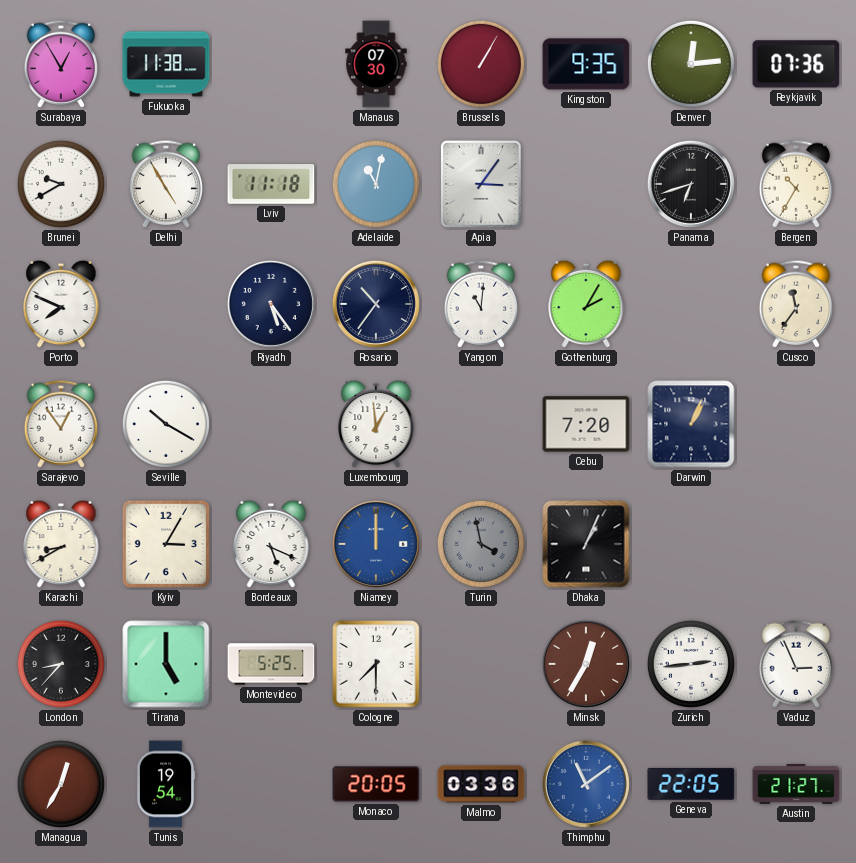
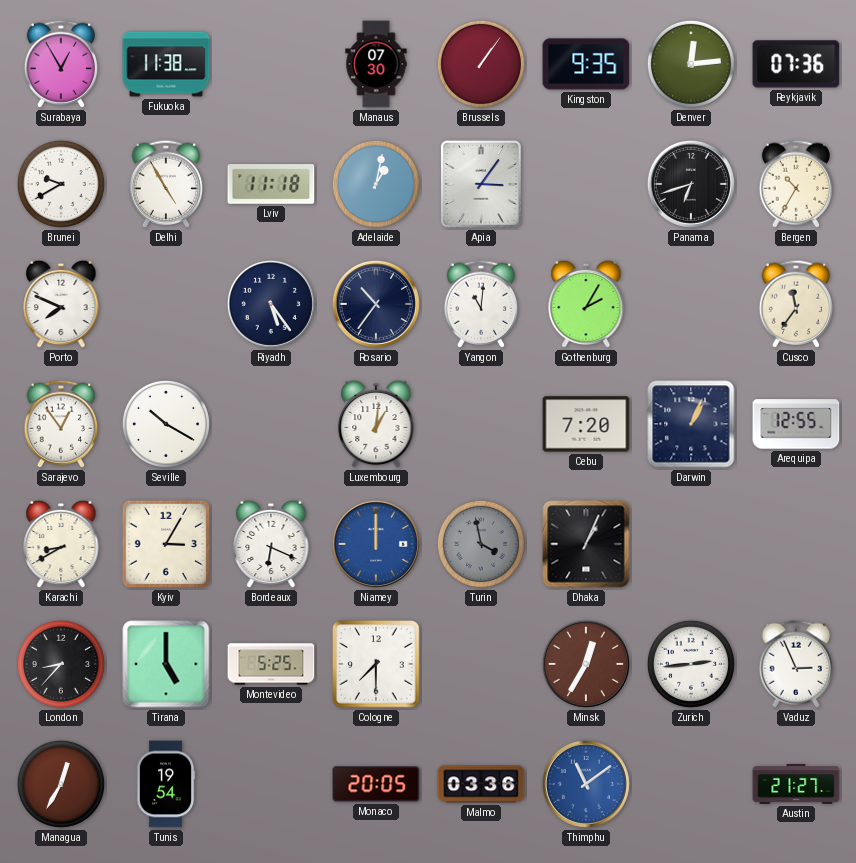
Brussels: 1:05 -> 1:06
Adelaide: 11:02 -> 1:02
Luxembourg: 12:59 -> 1:01
Arequipa: none -> 12:55
Bordeaux: 5:19 -> 6:19
Geneva: 22:05 -> none
